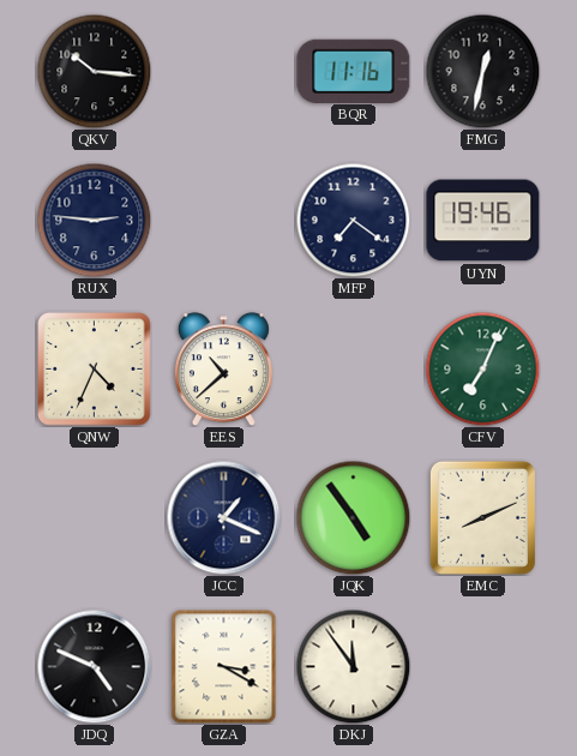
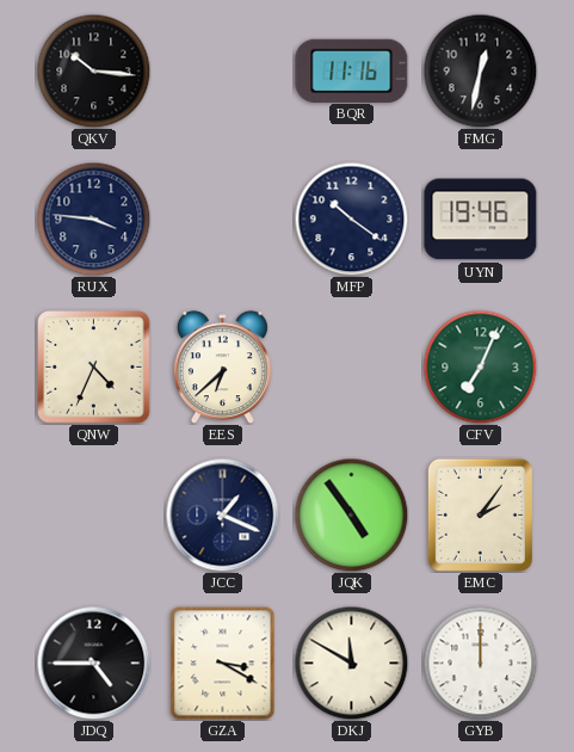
RUX: 2:46 -> 3:46
MFP: 7:21 -> 10:21
EES: 10:38 -> 6:38
EMC: 8:11 -> 2:06
JDQ: 4:49 -> 4:45
DKJ: 11:54 -> 11:50
GYB: none -> 12:00
